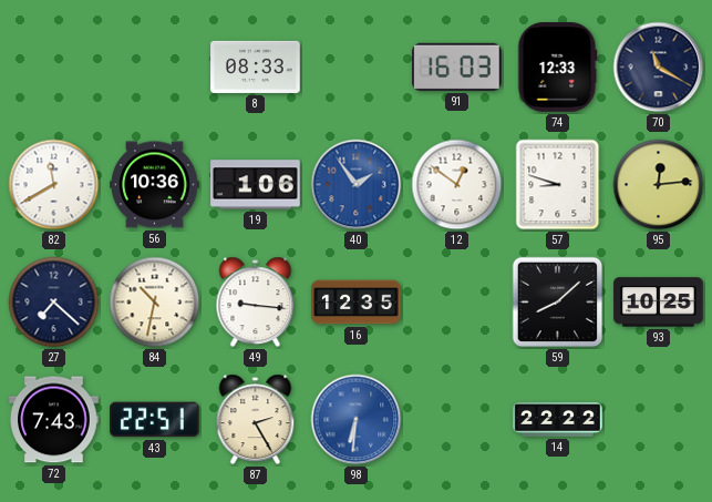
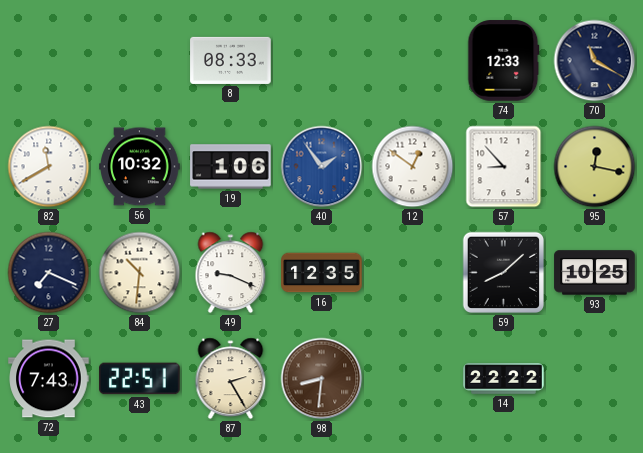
91: 16:03 -> none
56: 10:36 -> 10:32
57: 8:48 -> 8:53
95: 12:14 -> 12:17
27: 7:22 -> 7:19
84: 10:32 -> 10:31
49: 9:16 -> 9:19
98: 6:31 -> 8:31
98 dial: blue -> brown
